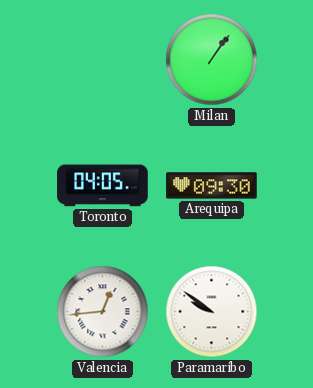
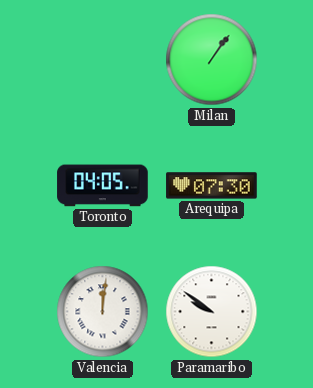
Arequipa: 09:30 -> 07:30
Valencia: 12:44 -> 12:01
